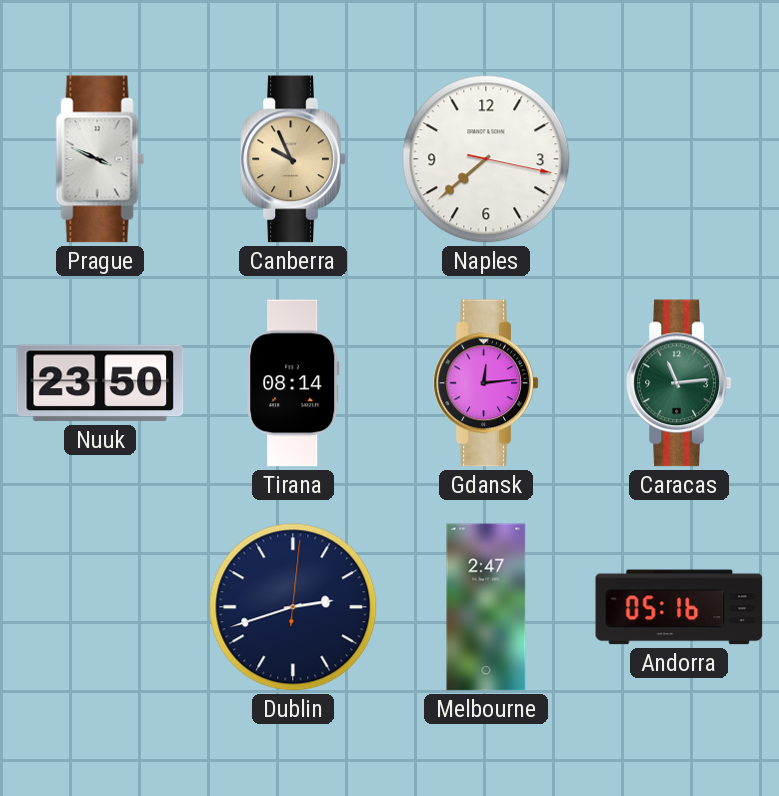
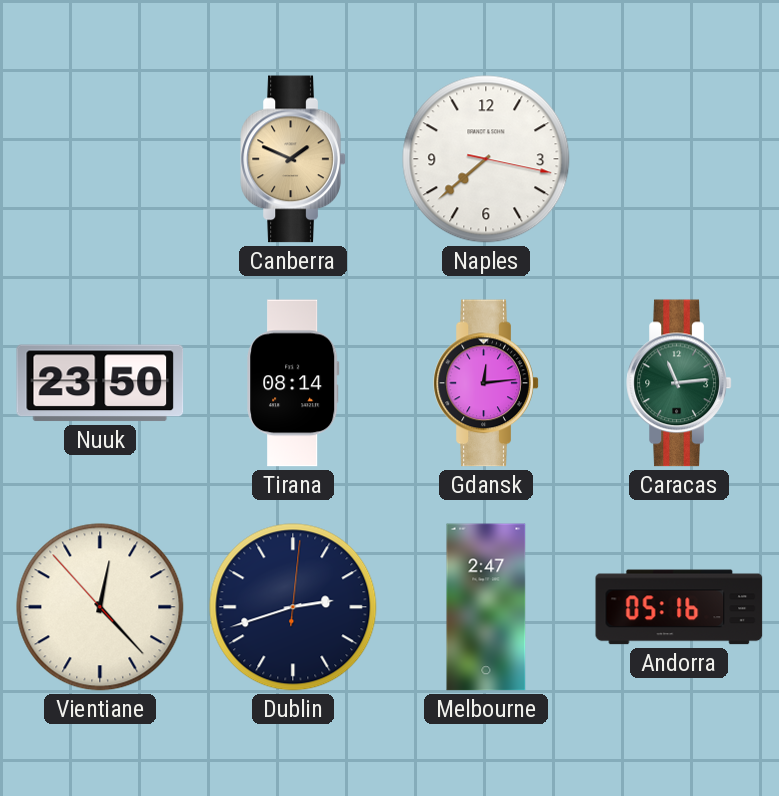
Prague: 3:49 -> none
Canberra: 9:56 -> 1:49
Vientiane: none -> 12:22
